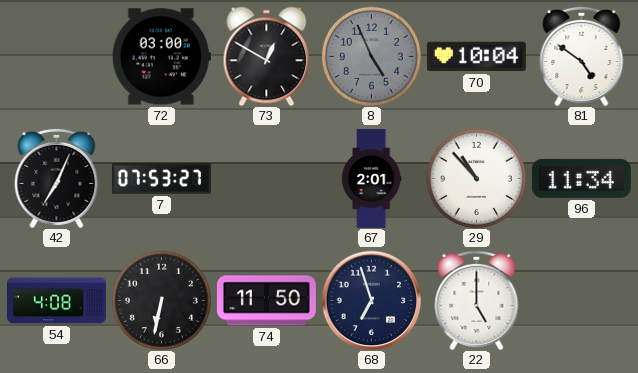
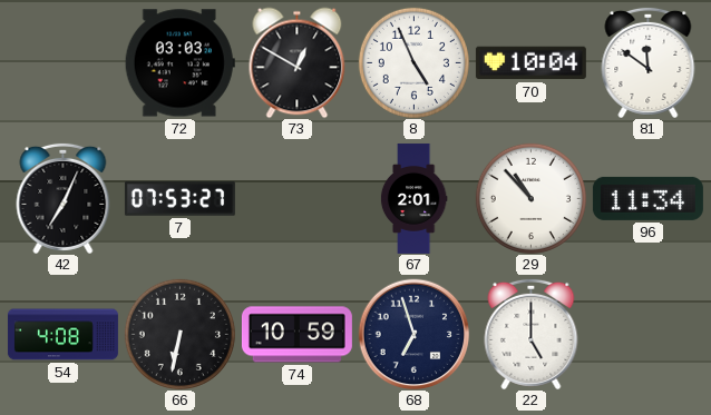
72: 03:00 -> 03:03
8 dial: grey -> white
81: 4:51 -> 11:51
74: 11:50 -> 10:59
